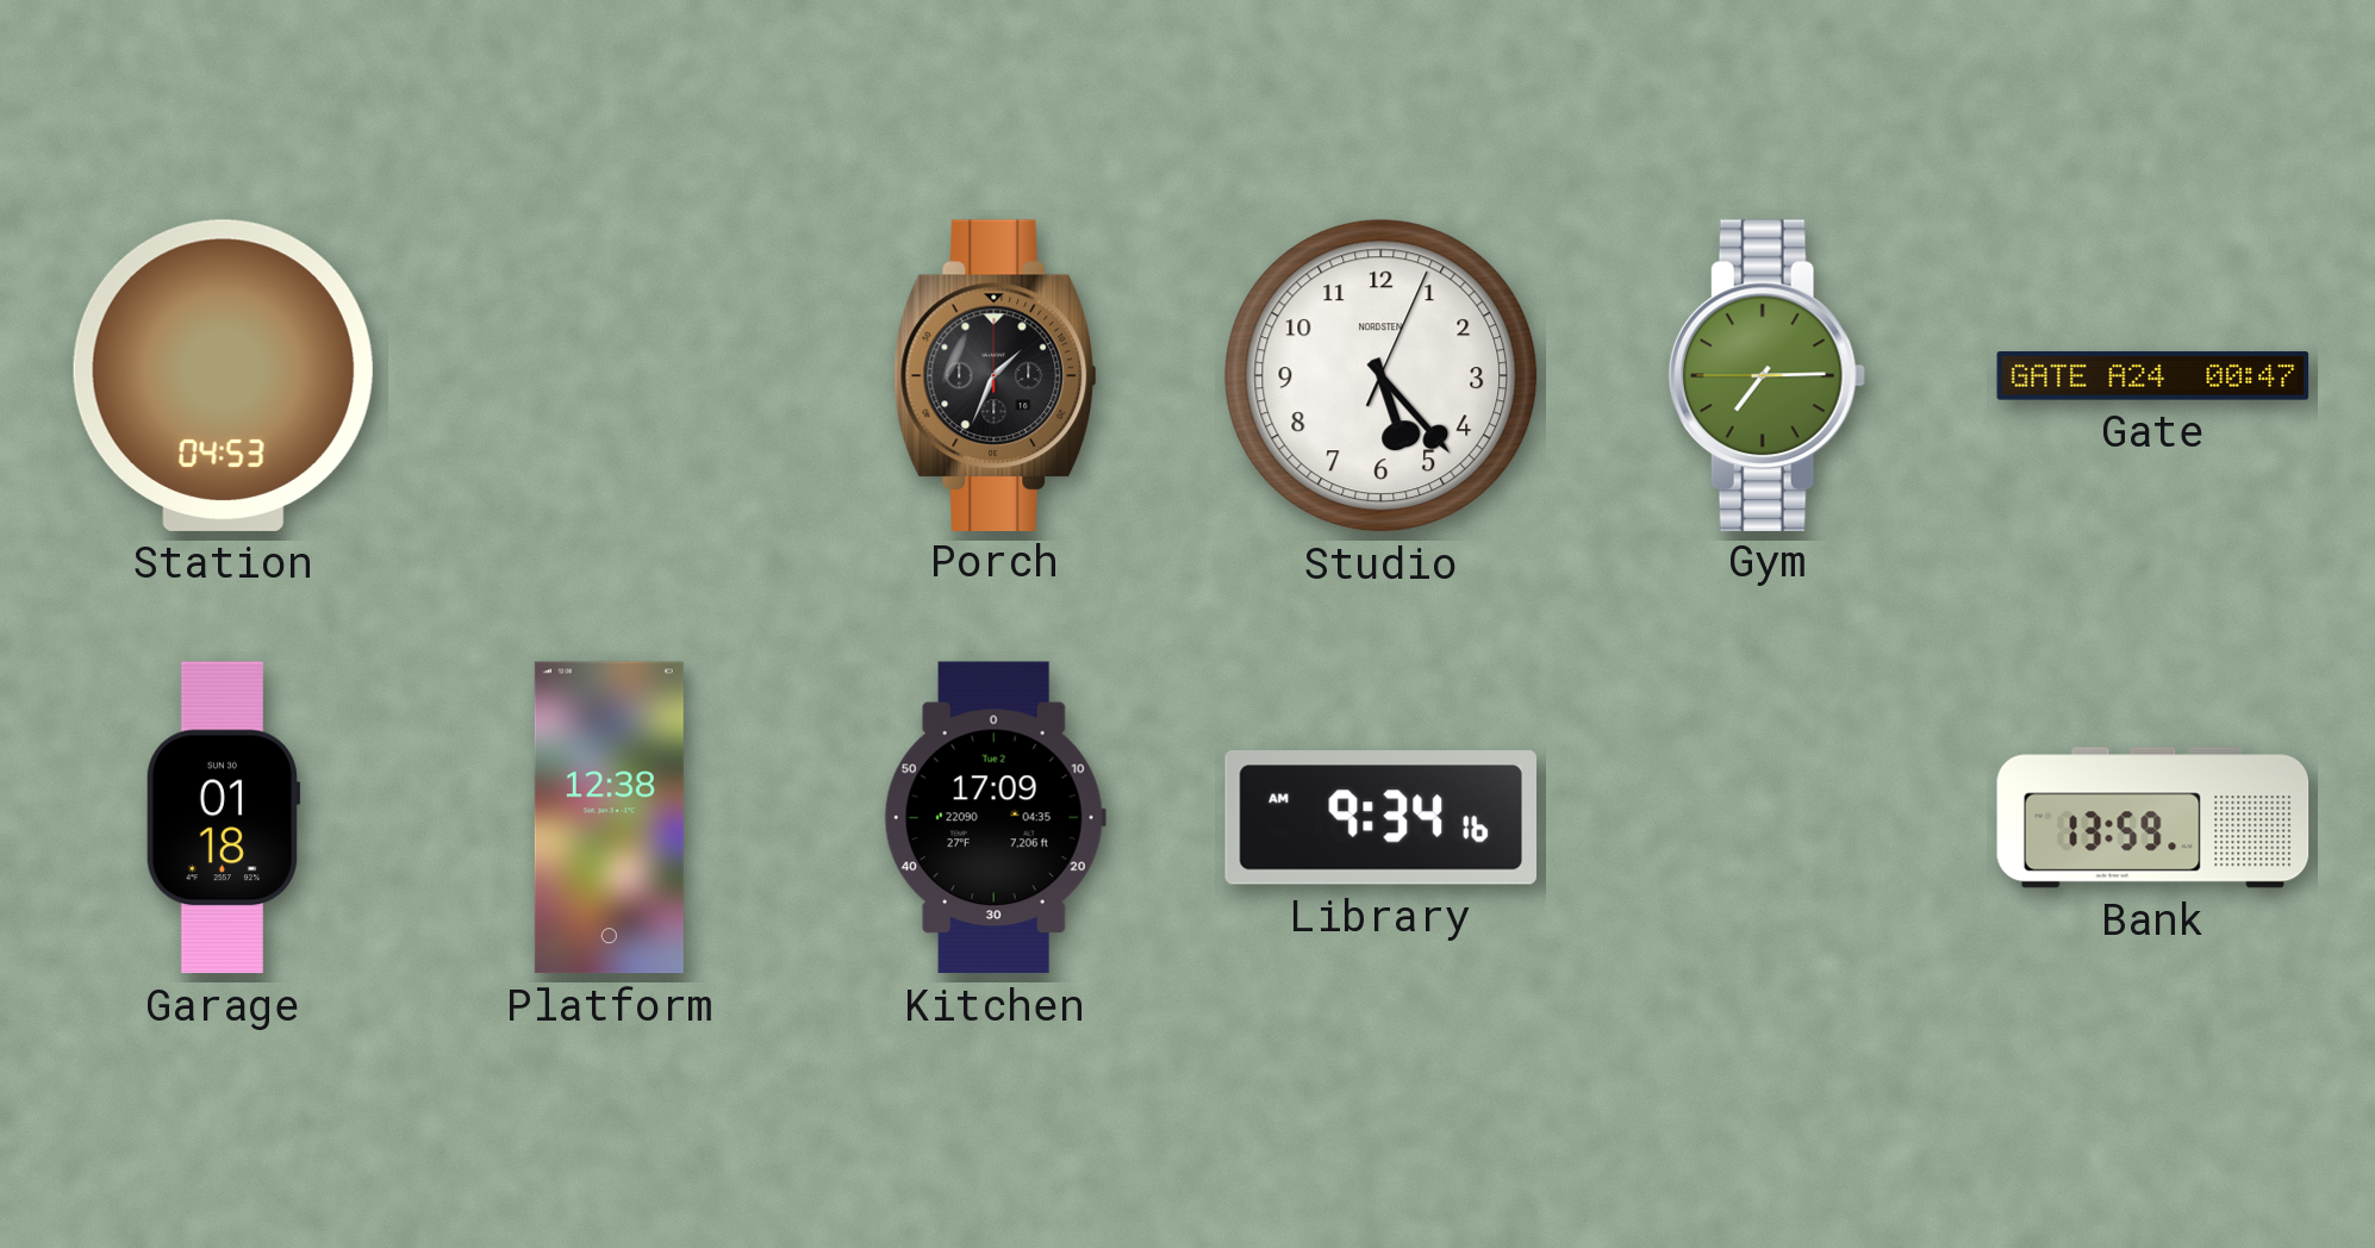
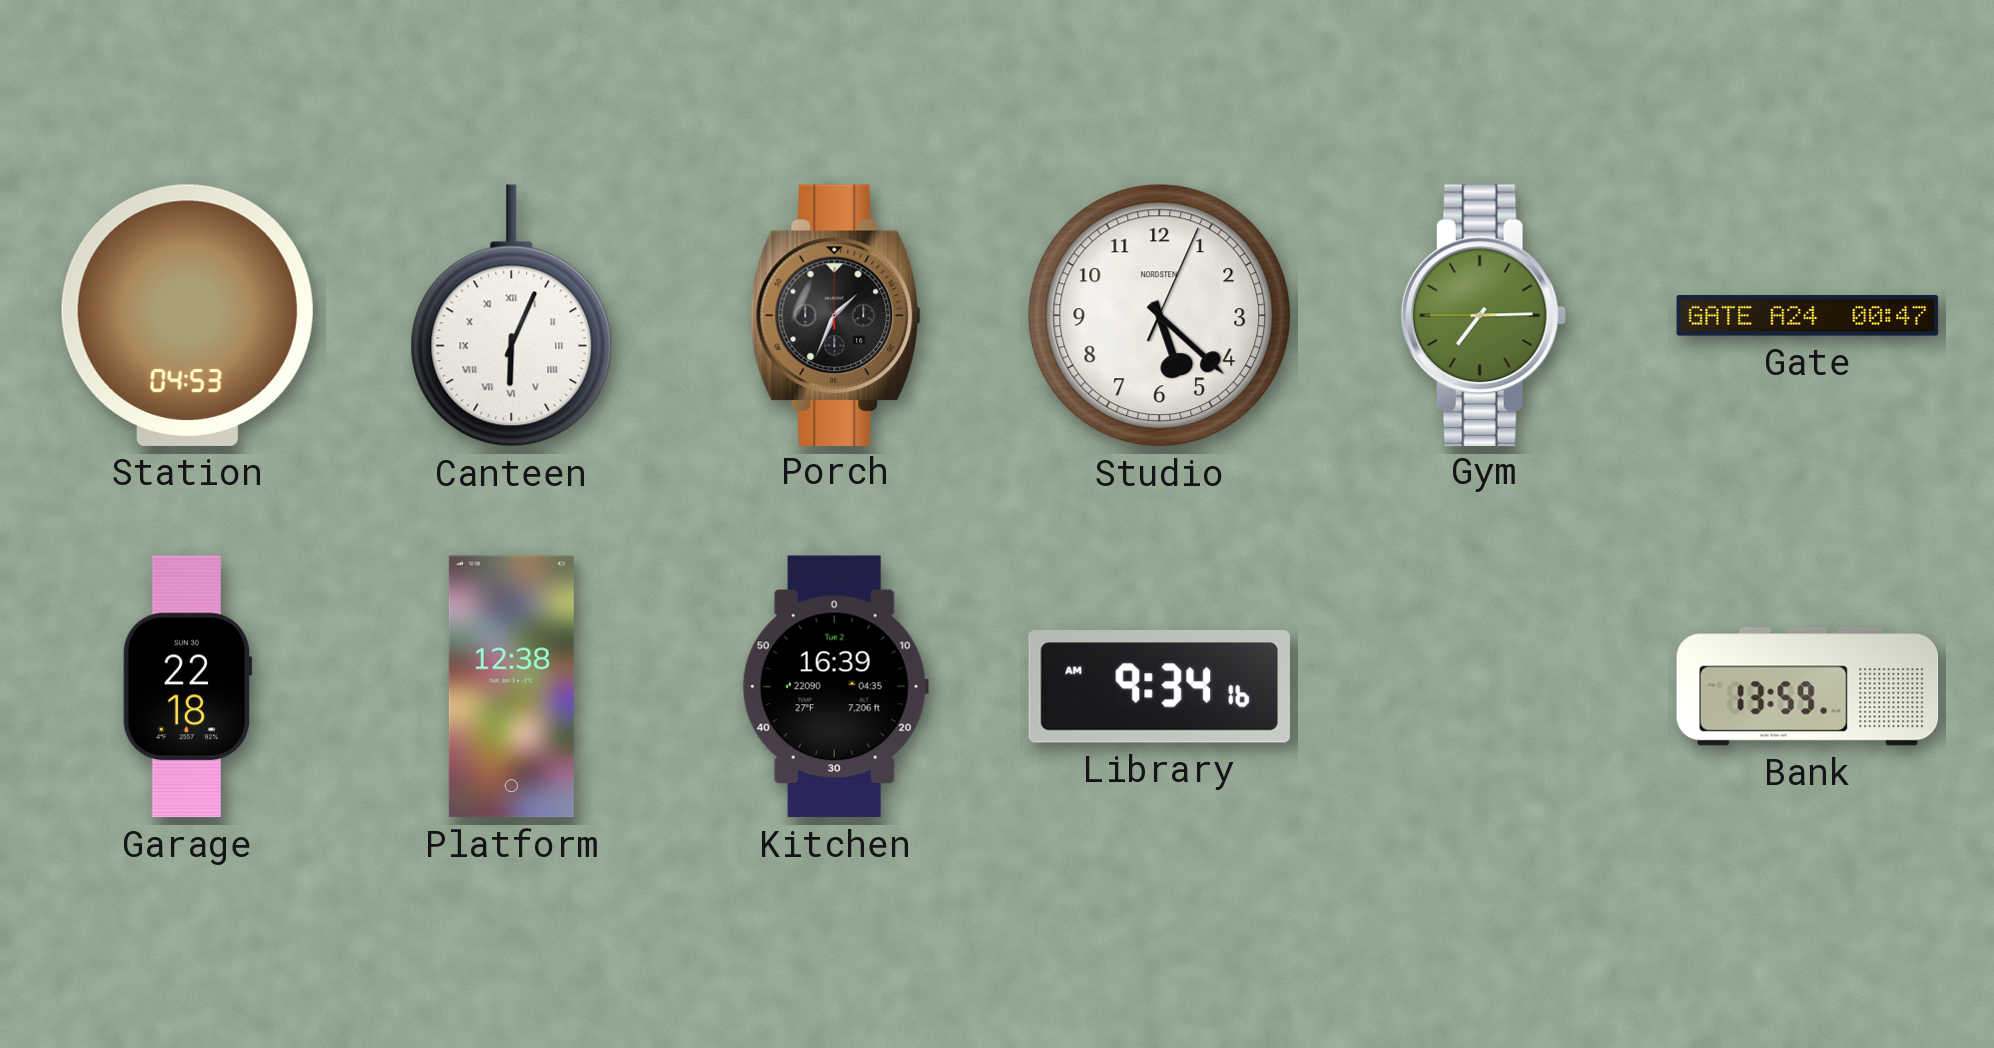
Canteen: none -> 6:04
Studio: 5:23 -> 5:22
Garage: 01:18 -> 22:18
Kitchen: 17:09 -> 16:39
